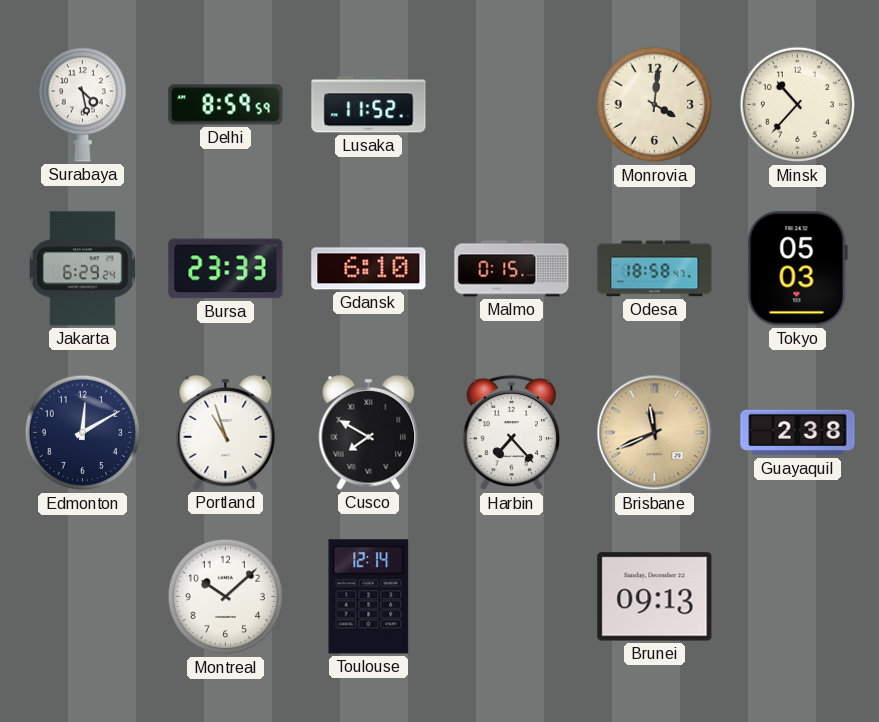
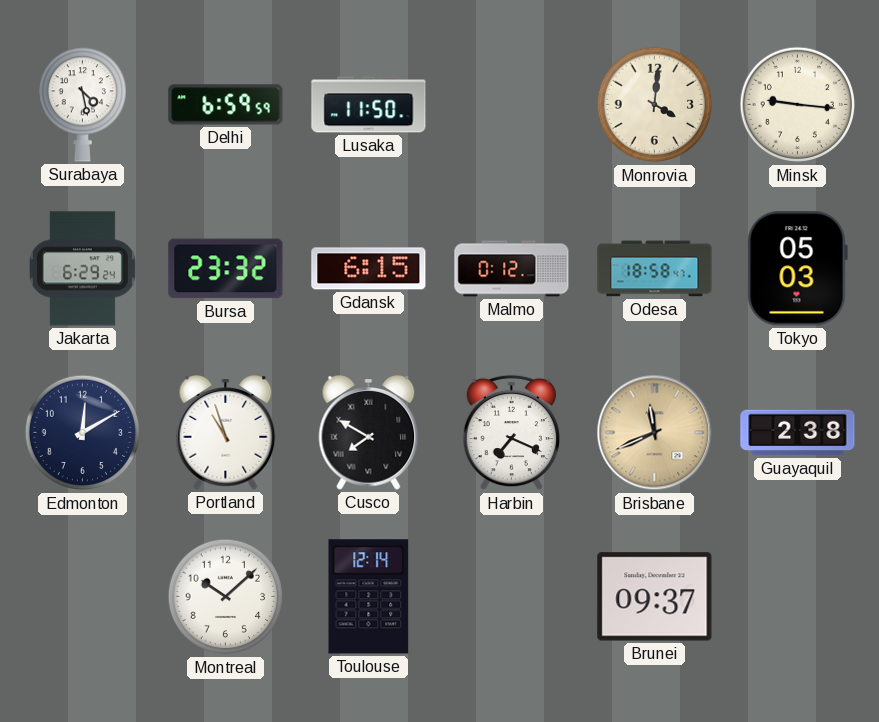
Delhi: 8:59 -> 6:59
Lusaka: 11:52 -> 11:50
Minsk: 10:37 -> 9:16
Bursa: 23:33 -> 23:32
Gdansk: 6:10 -> 6:15
Malmo: 0:15 -> 0:12
Harbin: 7:23 -> 7:19
Brunei: 09:13 -> 09:37
